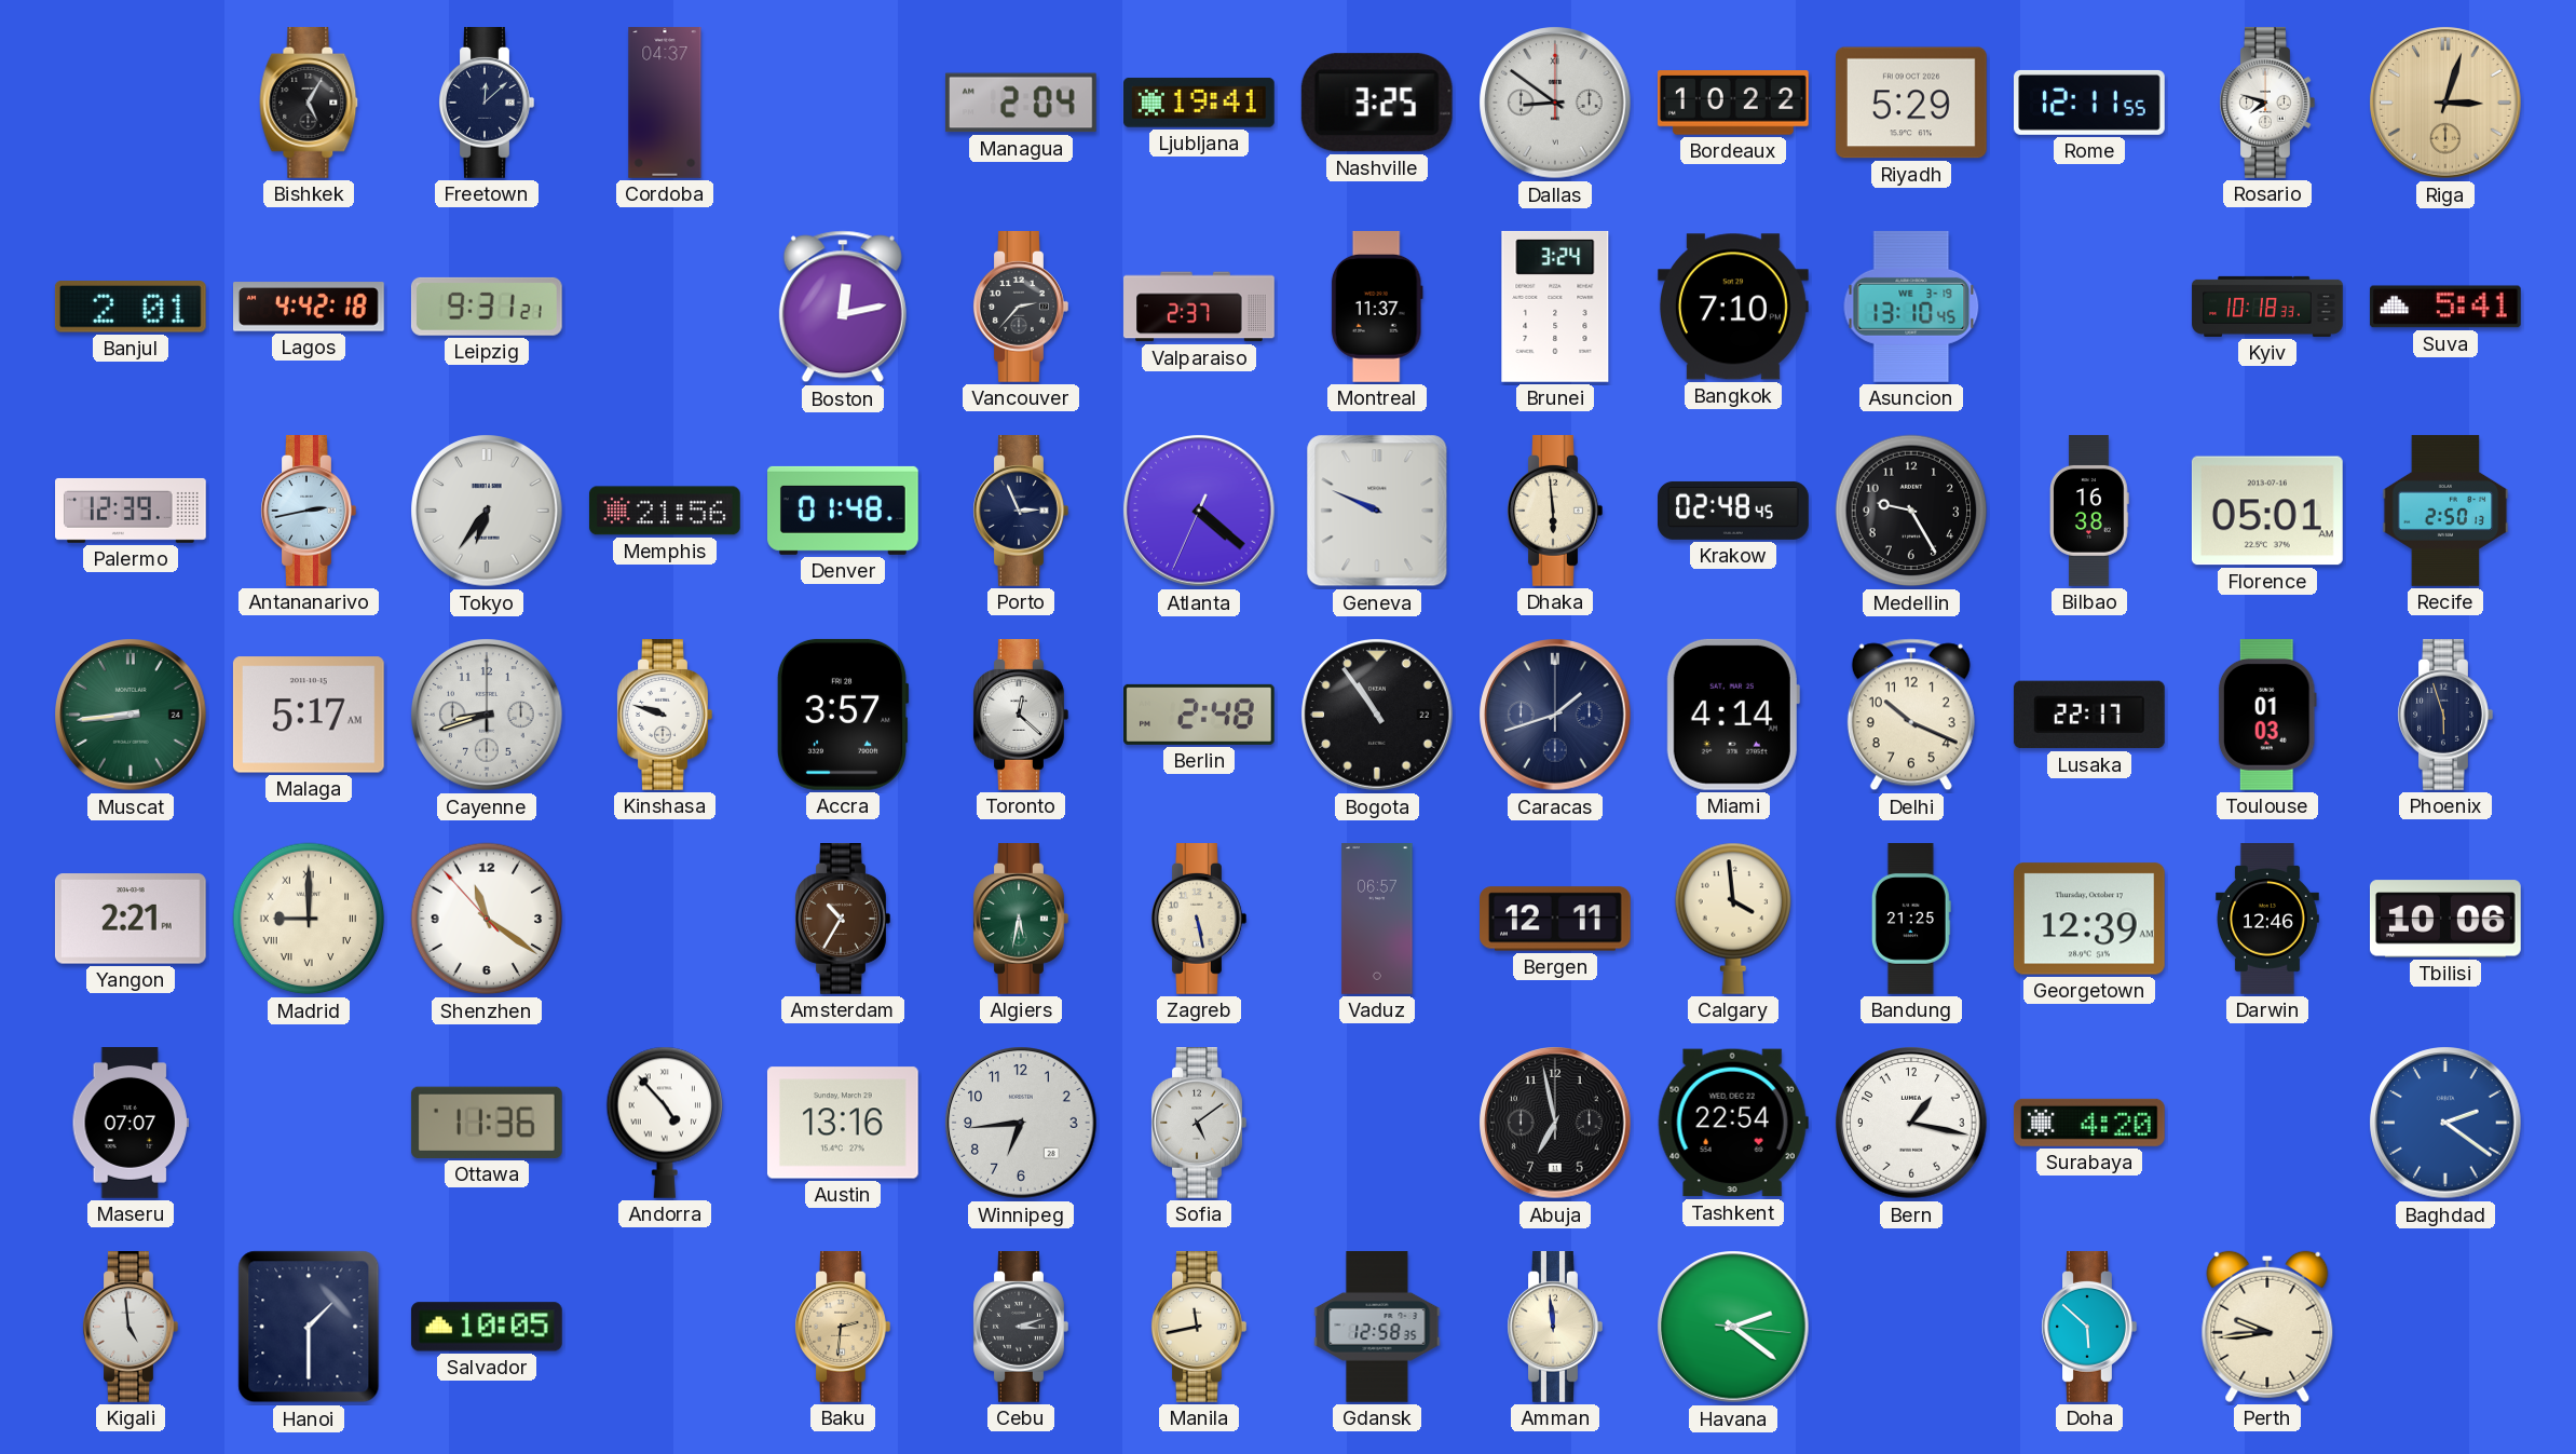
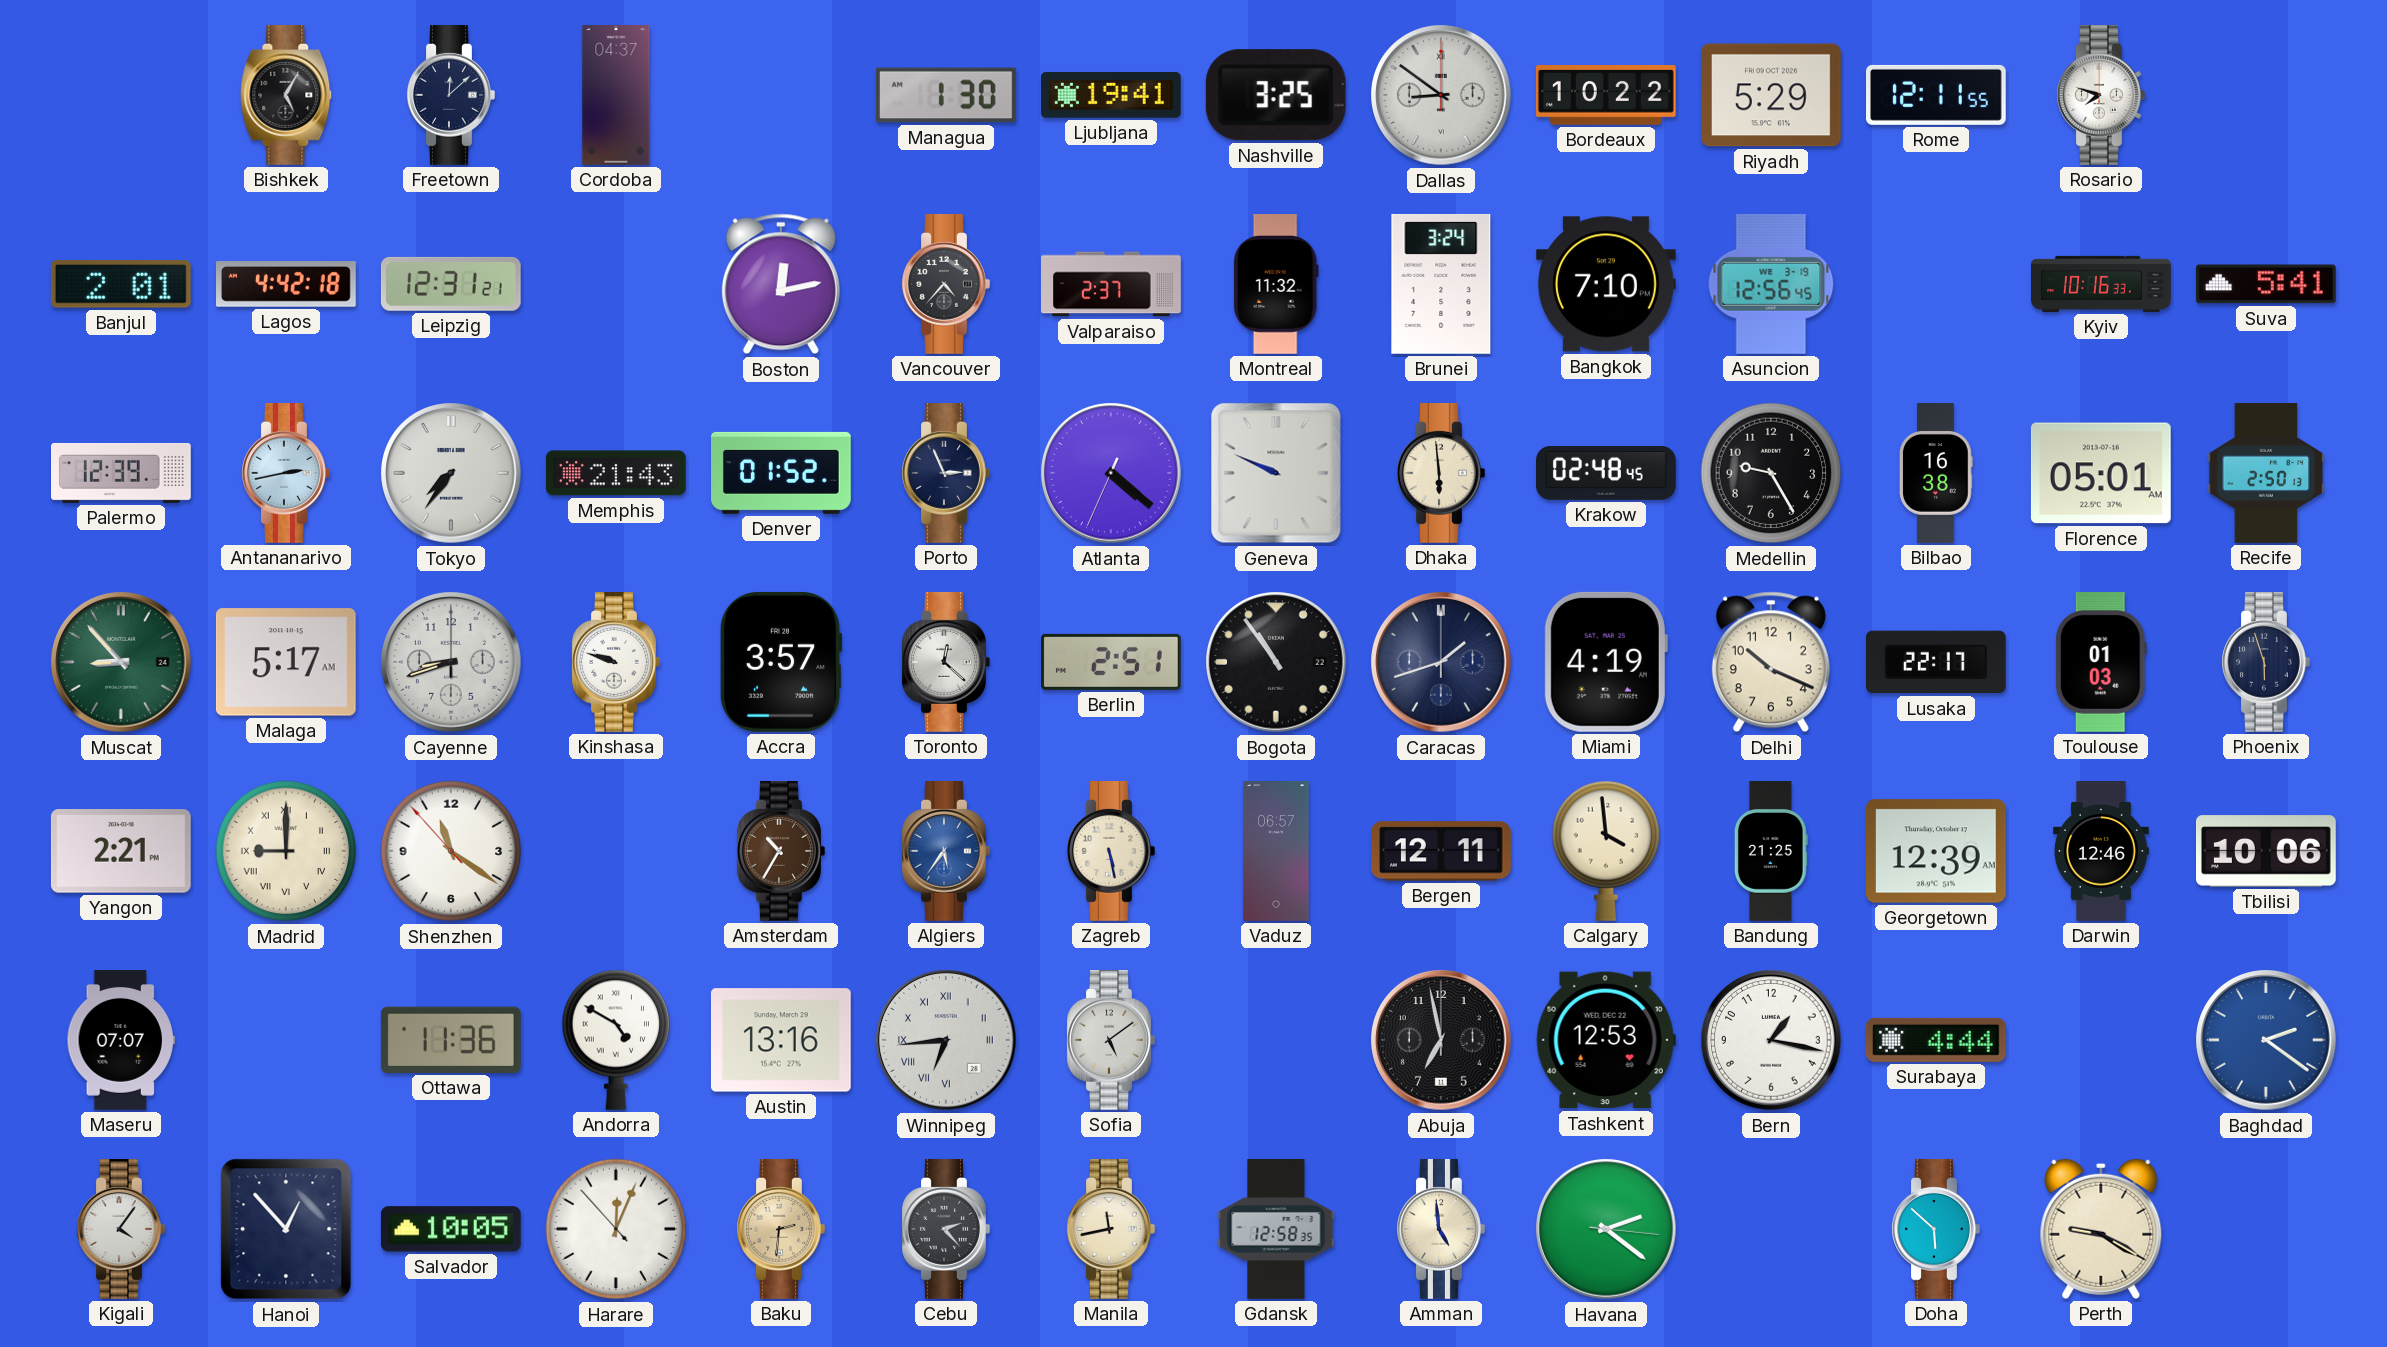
Managua: 2:04 -> 1:30
Riga: 3:03 -> none
Leipzig: 9:31 -> 12:31
Vancouver: 2:37 -> 4:37
Montreal: 11:37 -> 11:32
Asuncion: 13:10 -> 12:56
Kyiv: 10:18 -> 10:16
Tokyo: 6:36 -> 7:36
Memphis: 21:56 -> 21:43
Denver: 01:48 -> 01:52
Muscat: 8:44 -> 8:53
Berlin: 2:48 -> 2:51
Miami: 4:14 -> 4:19
Algiers: 5:32 -> 5:36
Algiers dial: green -> blue
Andorra: 4:53 -> 4:50
Winnipeg numerals: Arabic -> Roman
Tashkent: 22:54 -> 12:53
Surabaya: 4:20 -> 4:44
Kigali: 4:59 -> 4:06
Hanoi: 1:30 -> 12:53
Harare: none -> 12:03
Cebu: 3:12 -> 2:23
Amman: 11:59 -> 4:59
Perth: 9:44 -> 9:20
